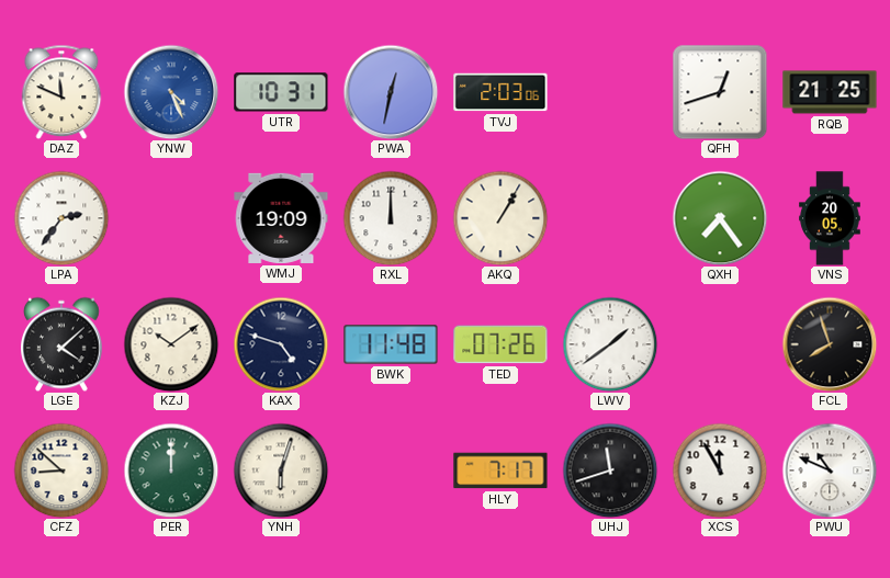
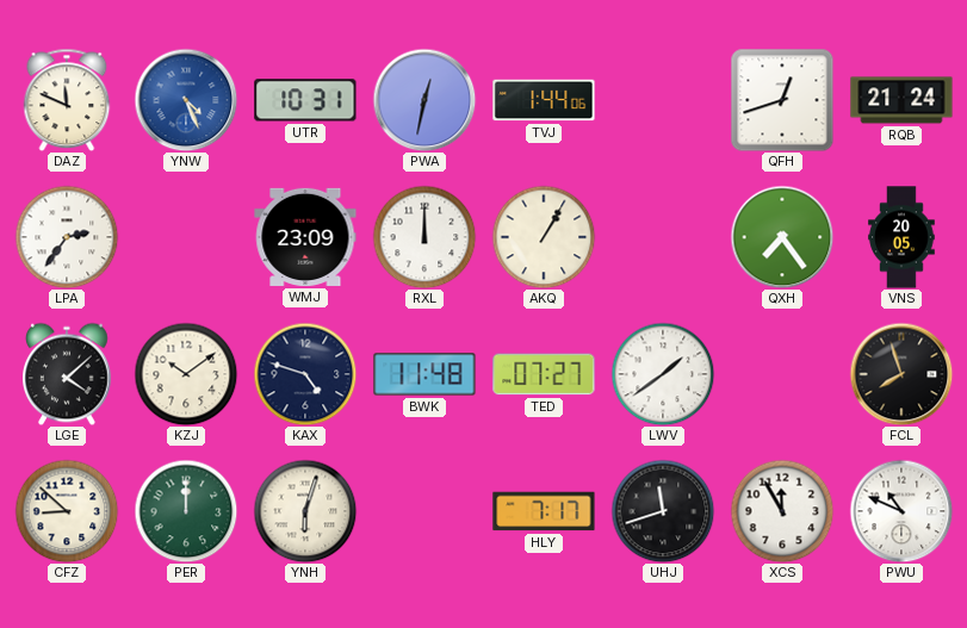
TVJ: 2:03 -> 1:44
RQB: 21:25 -> 21:24
WMJ: 19:09 -> 23:09
TED: 07:26 -> 07:27
